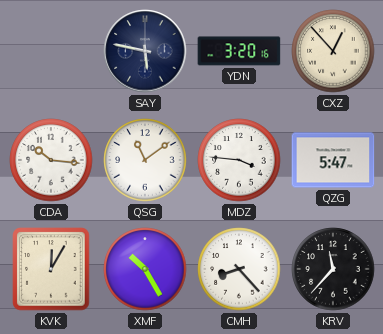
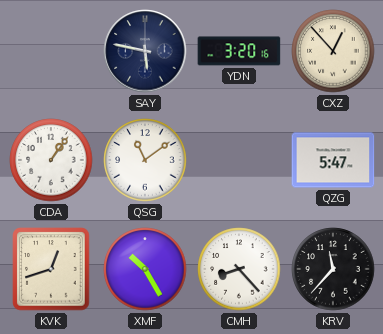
CDA: 10:16 -> 1:06
MDZ: 3:46 -> none
KVK: 12:05 -> 12:42
